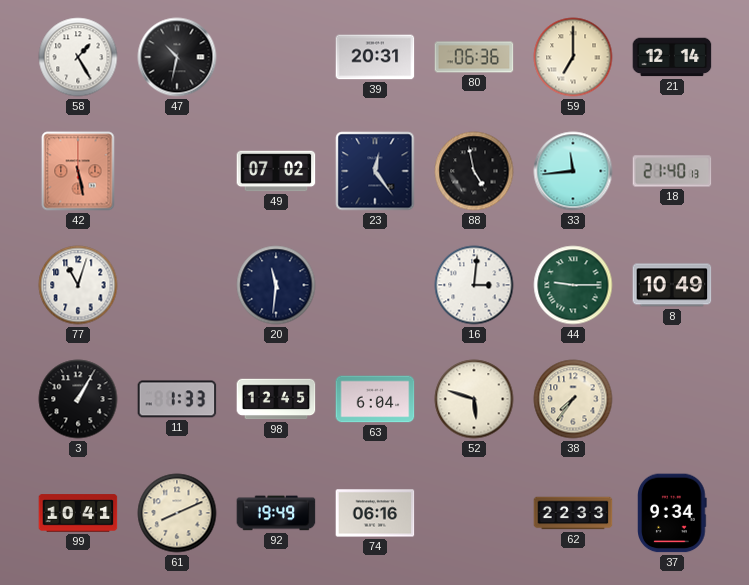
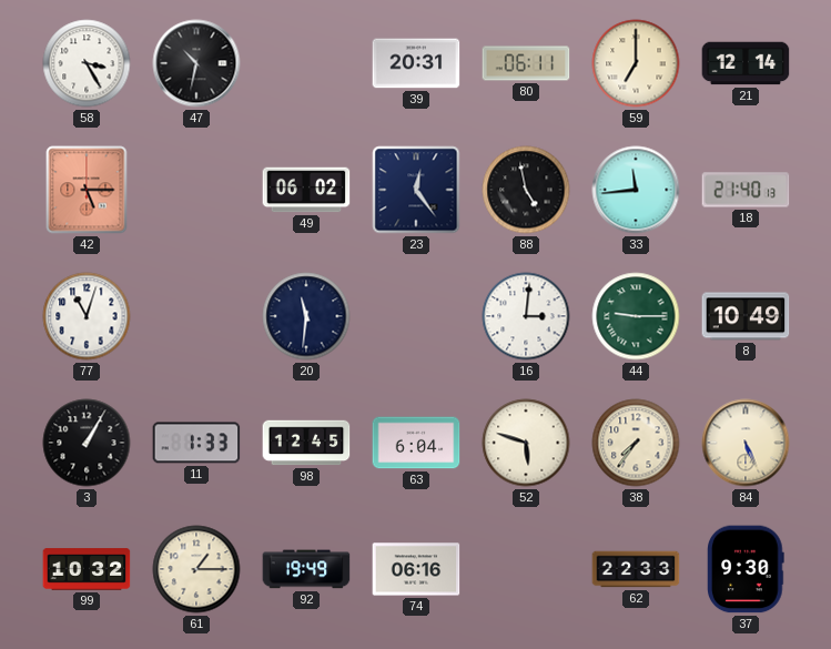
58: 1:25 -> 3:25
80: 06:36 -> 06:11
42: 5:28 -> 5:15
49: 07:02 -> 06:02
84: none -> 5:26
99: 10:41 -> 10:32
61: 8:11 -> 1:15
37: 9:34 -> 9:30
